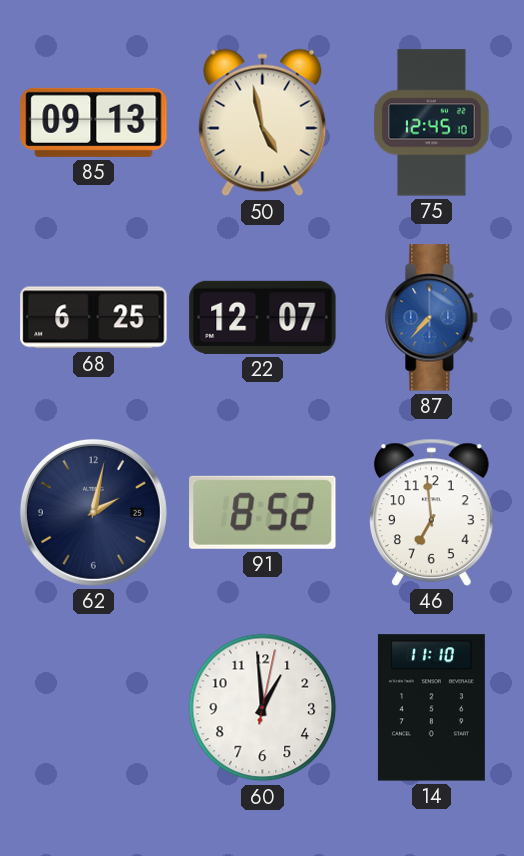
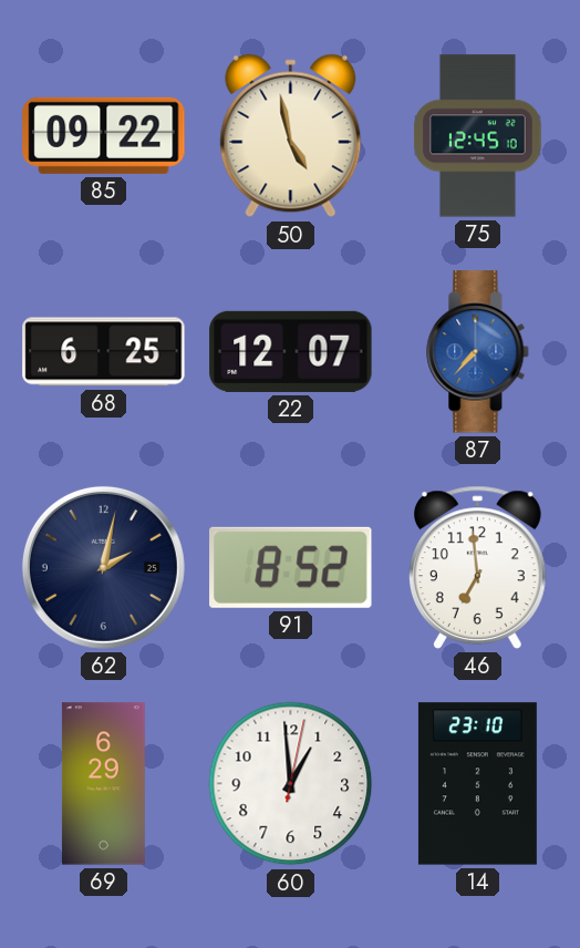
85: 09:13 -> 09:22
69: none -> 6:29
14: 11:10 -> 23:10
